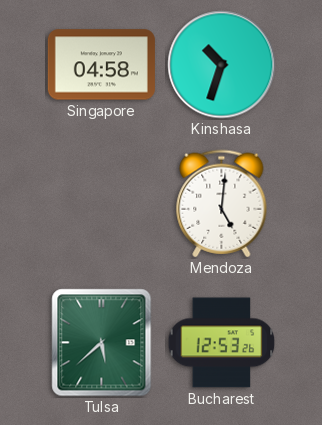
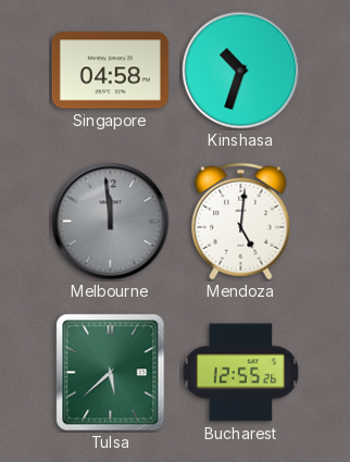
Melbourne: none -> 11:59
Bucharest: 12:53 -> 12:55
